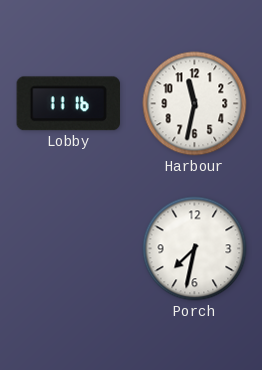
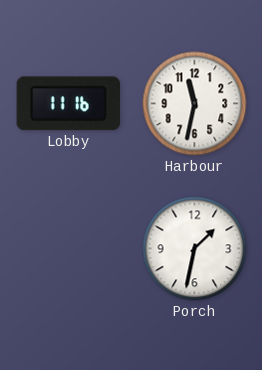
Porch: 7:32 -> 1:32
